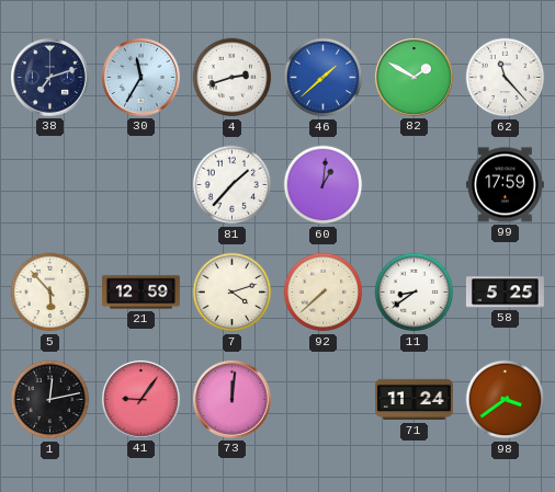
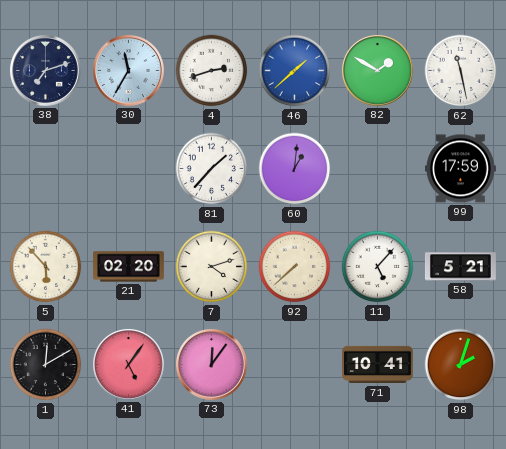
62: 11:23 -> 11:28
21: 12:59 -> 02:20
11: 8:39 -> 5:07
58: 5:25 -> 5:21
1: 12:13 -> 12:10
41: 9:06 -> 5:06
73: 12:01 -> 12:06
71: 11:24 -> 10:41
98: 3:39 -> 2:03
